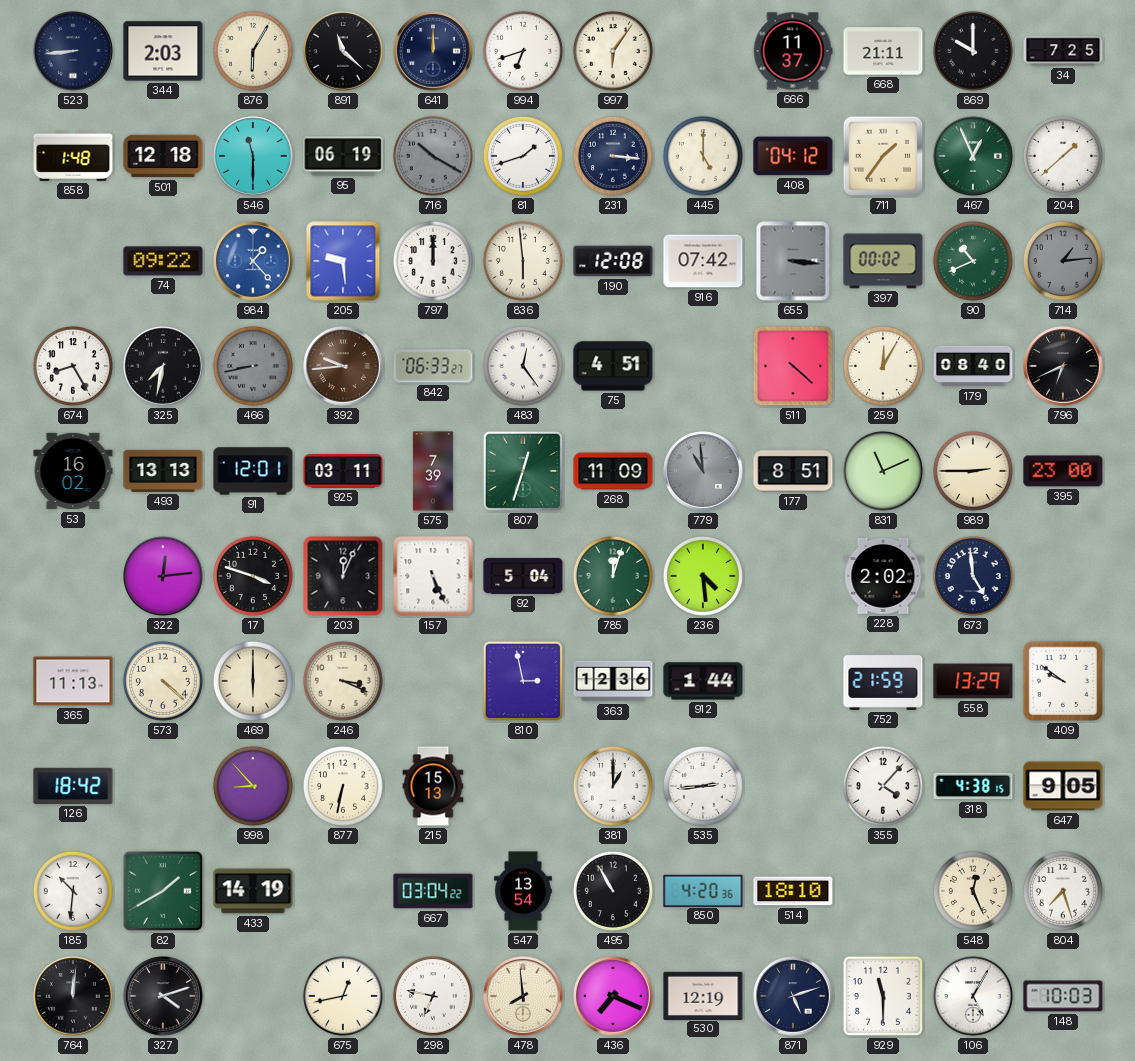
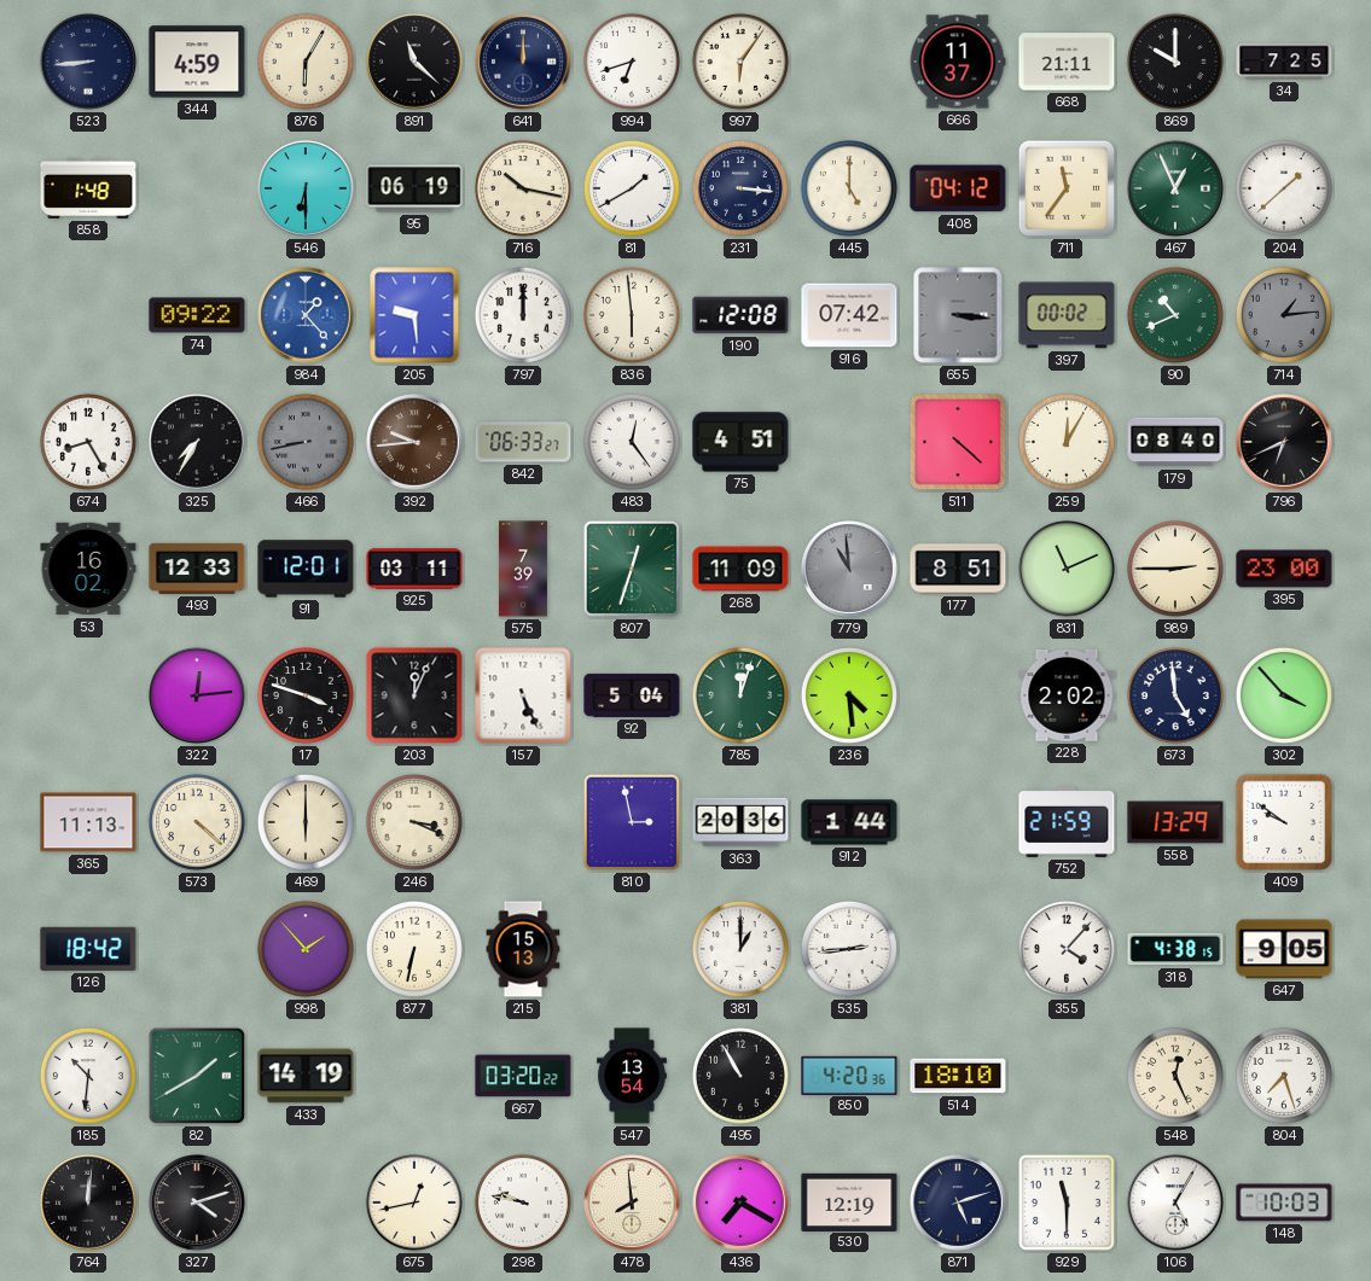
344: 2:03 -> 4:59
501: 12:18 -> none
546: 11:30 -> 6:30
716: 10:20 -> 10:17
716 dial: grey -> cream
81: 1:42 -> 1:40
711: 1:36 -> 11:36
325: 7:32 -> 7:35
493: 13:13 -> 12:33
302: none -> 3:53
363: 12:36 -> 20:36
998: 8:53 -> 1:53
667: 03:04 -> 03:20
298: 6:47 -> 9:47
436: 7:19 -> 7:20
